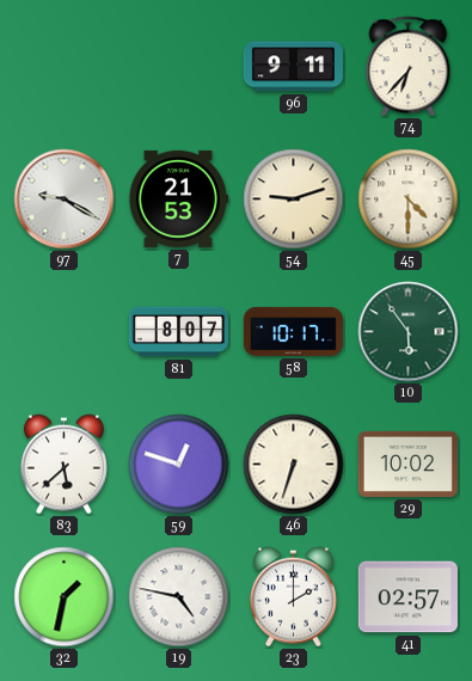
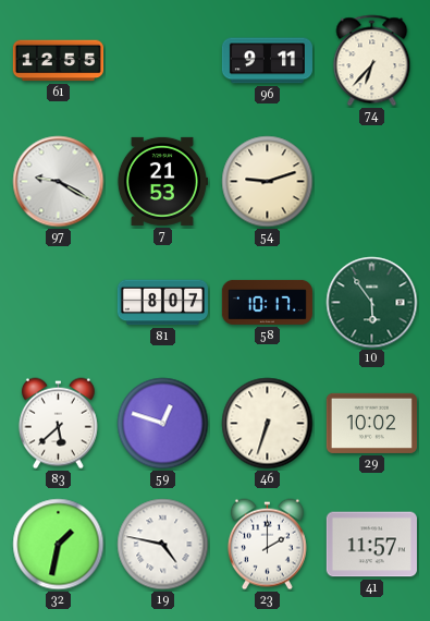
61: none -> 12:55
45: 4:30 -> none
41: 02:57 -> 11:57
